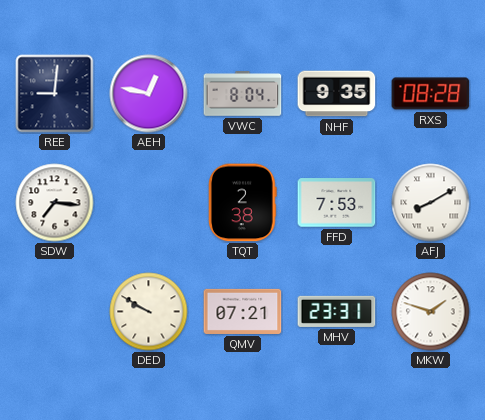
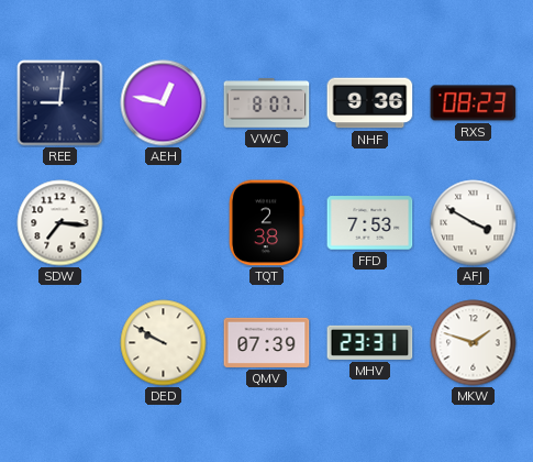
VWC: 8:04 -> 8:07
NHF: 9:35 -> 9:36
RXS: 08:28 -> 08:23
AFJ: 8:10 -> 3:50
QMV: 07:21 -> 07:39
